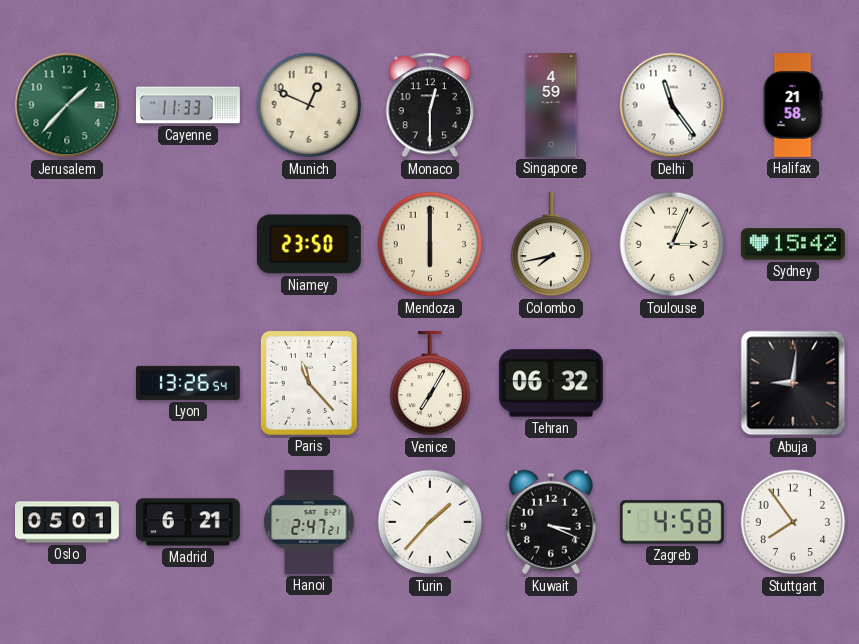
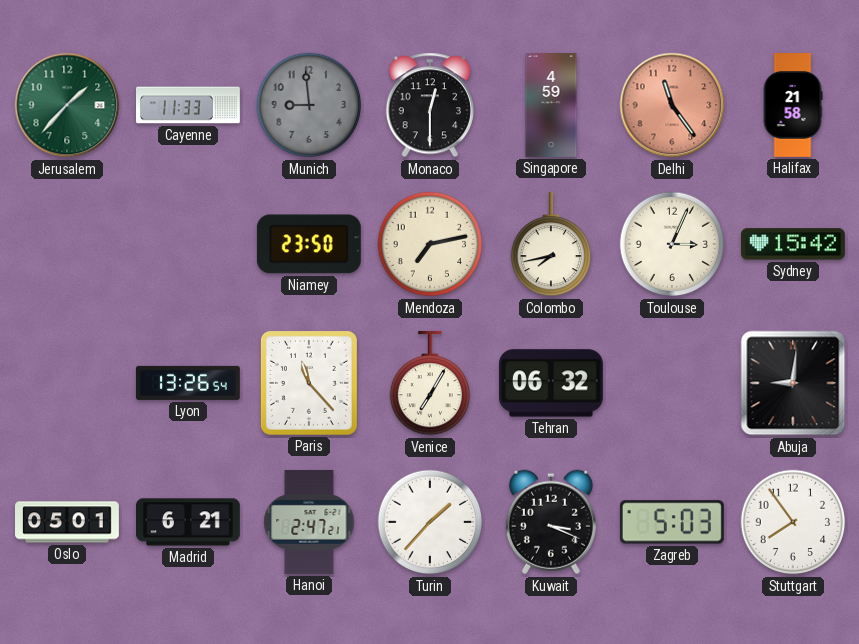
Munich: 12:49 -> 8:59
Munich dial: cream -> grey
Delhi dial: white -> salmon
Mendoza: 6:00 -> 7:13
Zagreb: 4:58 -> 5:03
